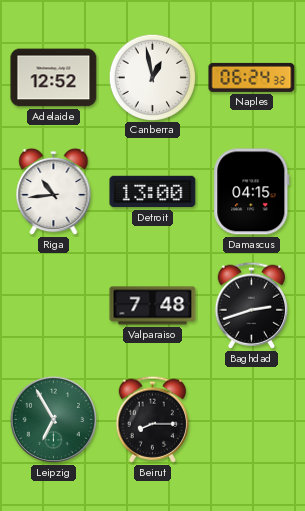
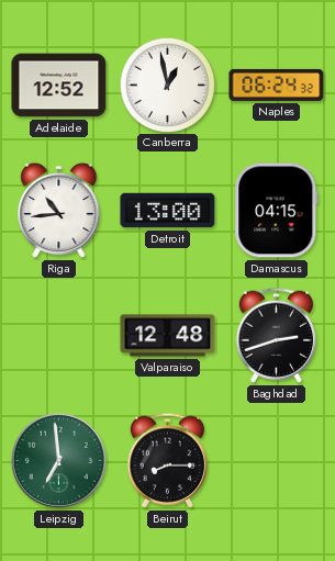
Valparaiso: 7:48 -> 12:48
Leipzig: 6:55 -> 6:59
